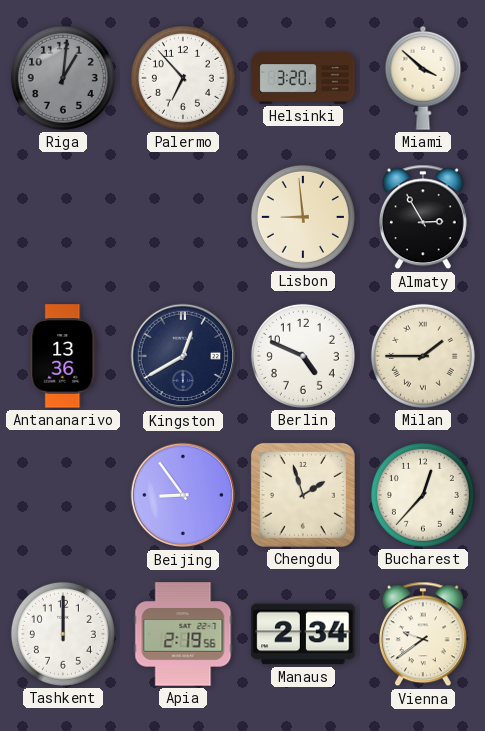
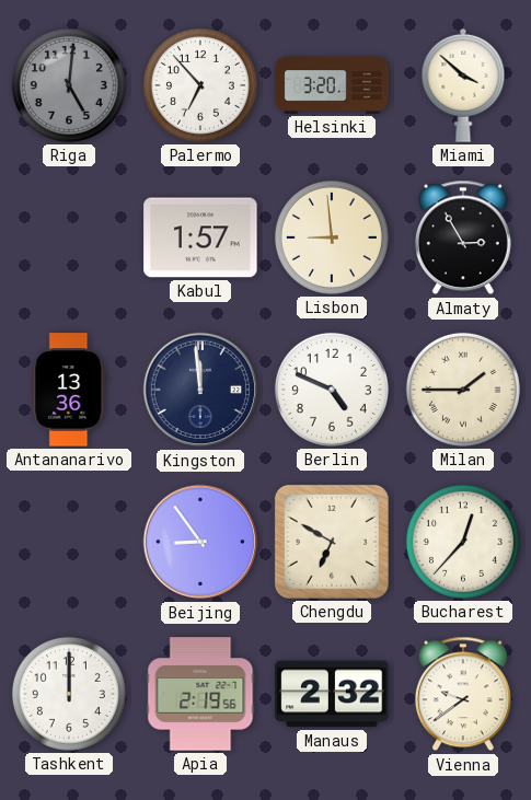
Riga: 1:01 -> 5:01
Kabul: none -> 1:57
Kingston: 12:40 -> 11:59
Chengdu: 1:57 -> 6:50
Manaus: 2:34 -> 2:32
